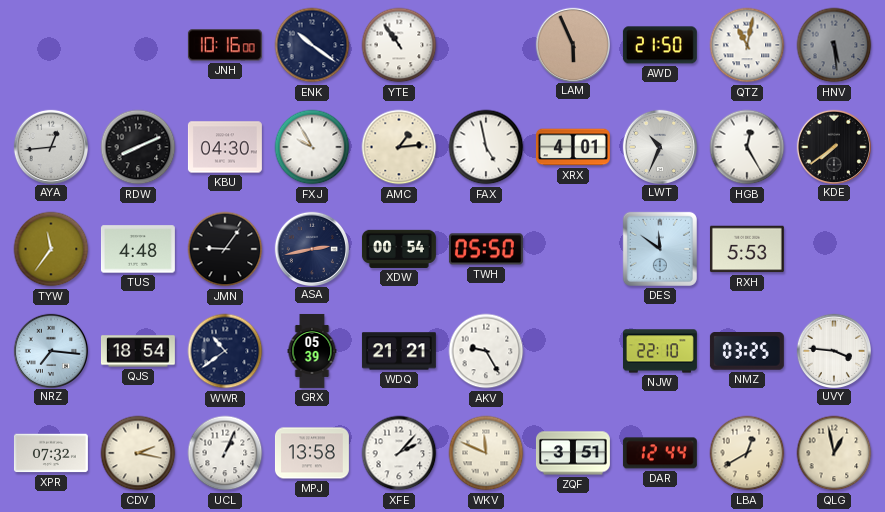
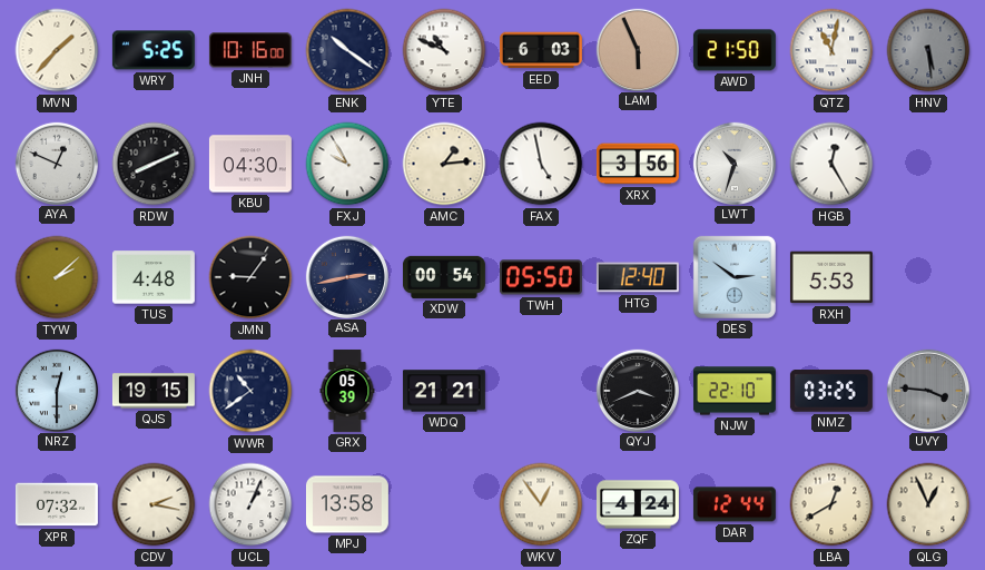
MVN: none -> 1:37
WRY: none -> 5:25
YTE: 10:54 -> 10:49
EED: none -> 6:03
AYA: 12:44 -> 12:49
XRX: 4:01 -> 3:56
LWT: 10:34 -> 10:33
KDE: 7:39 -> none
TYW: 11:36 -> 2:08
HTG: none -> 12:40
DES: 11:51 -> 2:51
NRZ: 7:16 -> 12:30
QJS: 18:54 -> 19:15
AKV: 9:25 -> none
QYJ: none -> 3:41
UVY dial: white -> grey
XFE: 2:07 -> none
WKV: 11:49 -> 12:54
ZQF: 3:51 -> 4:24
QLG: 12:58 -> 12:56
